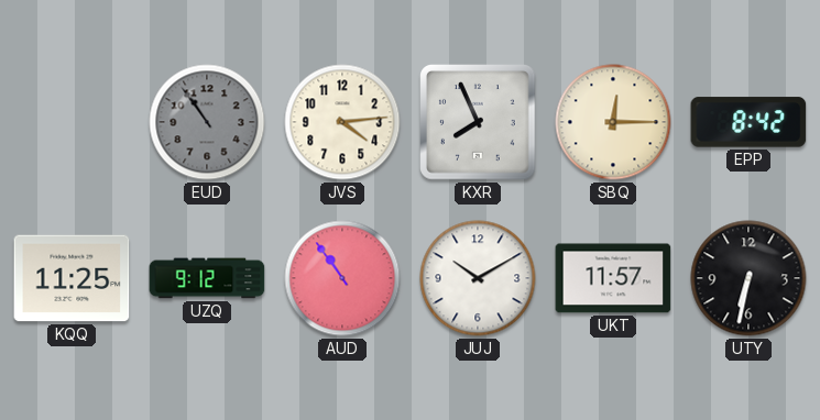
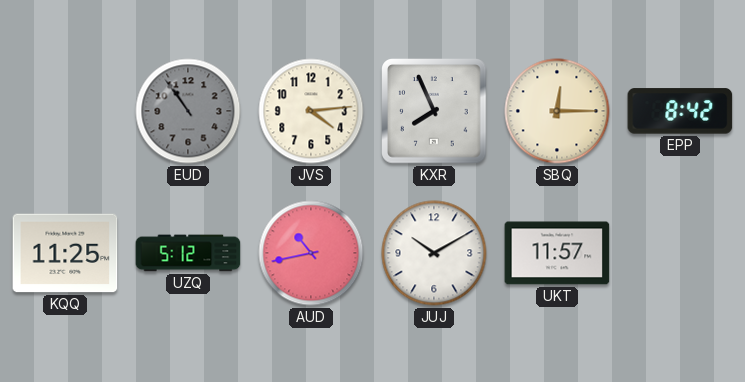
UZQ: 9:12 -> 5:12
AUD: 10:54 -> 10:43
UTY: 6:32 -> none
